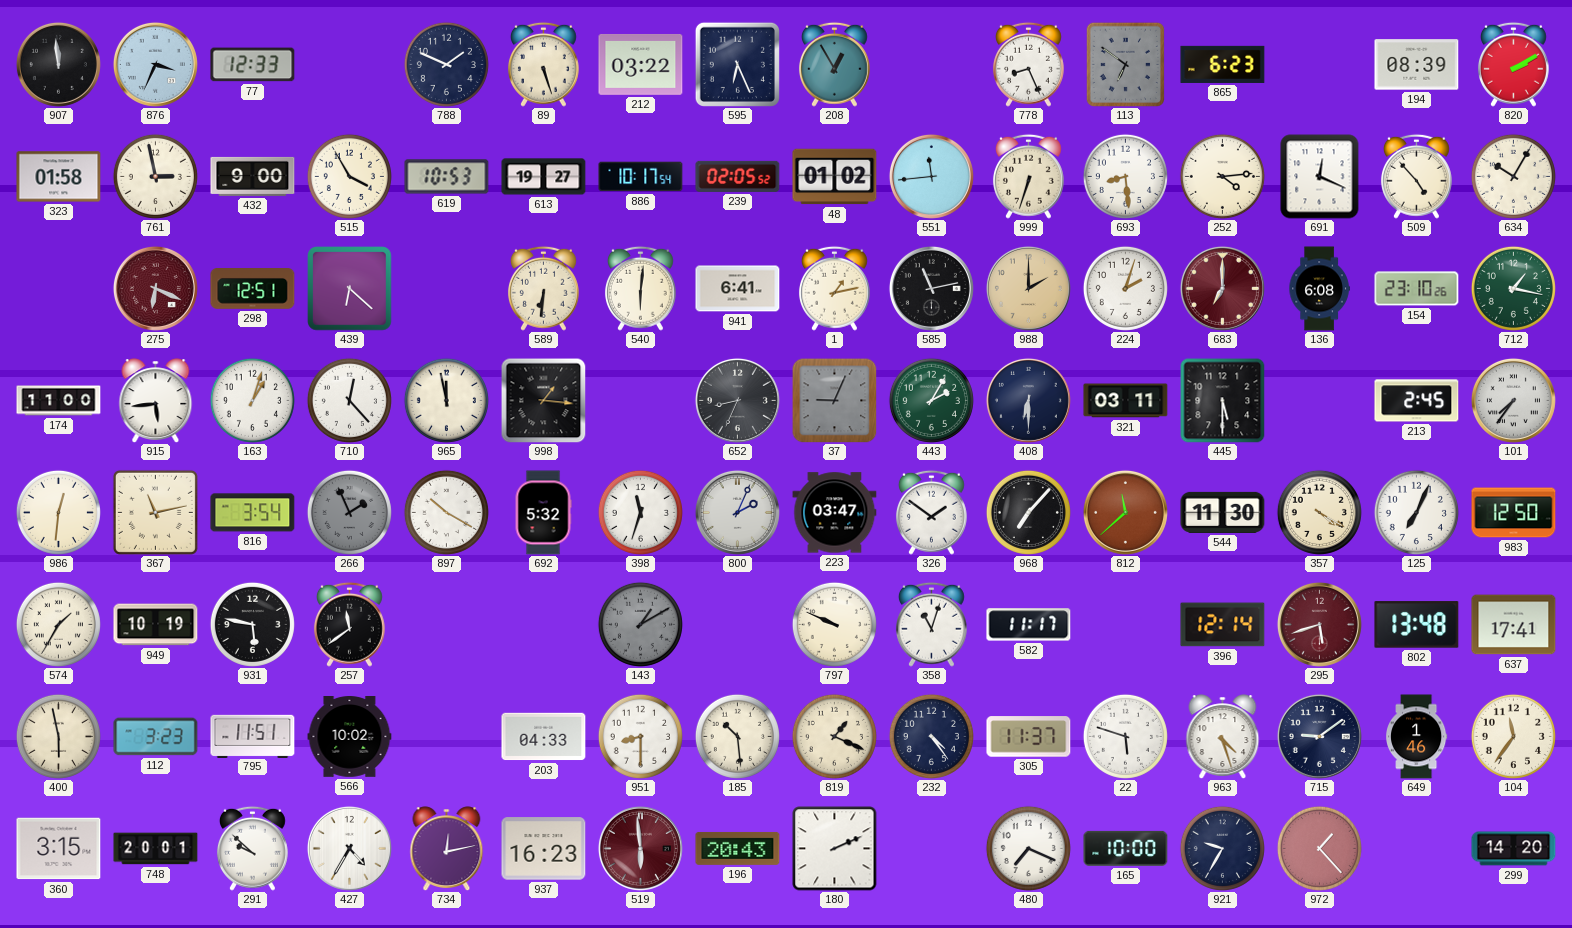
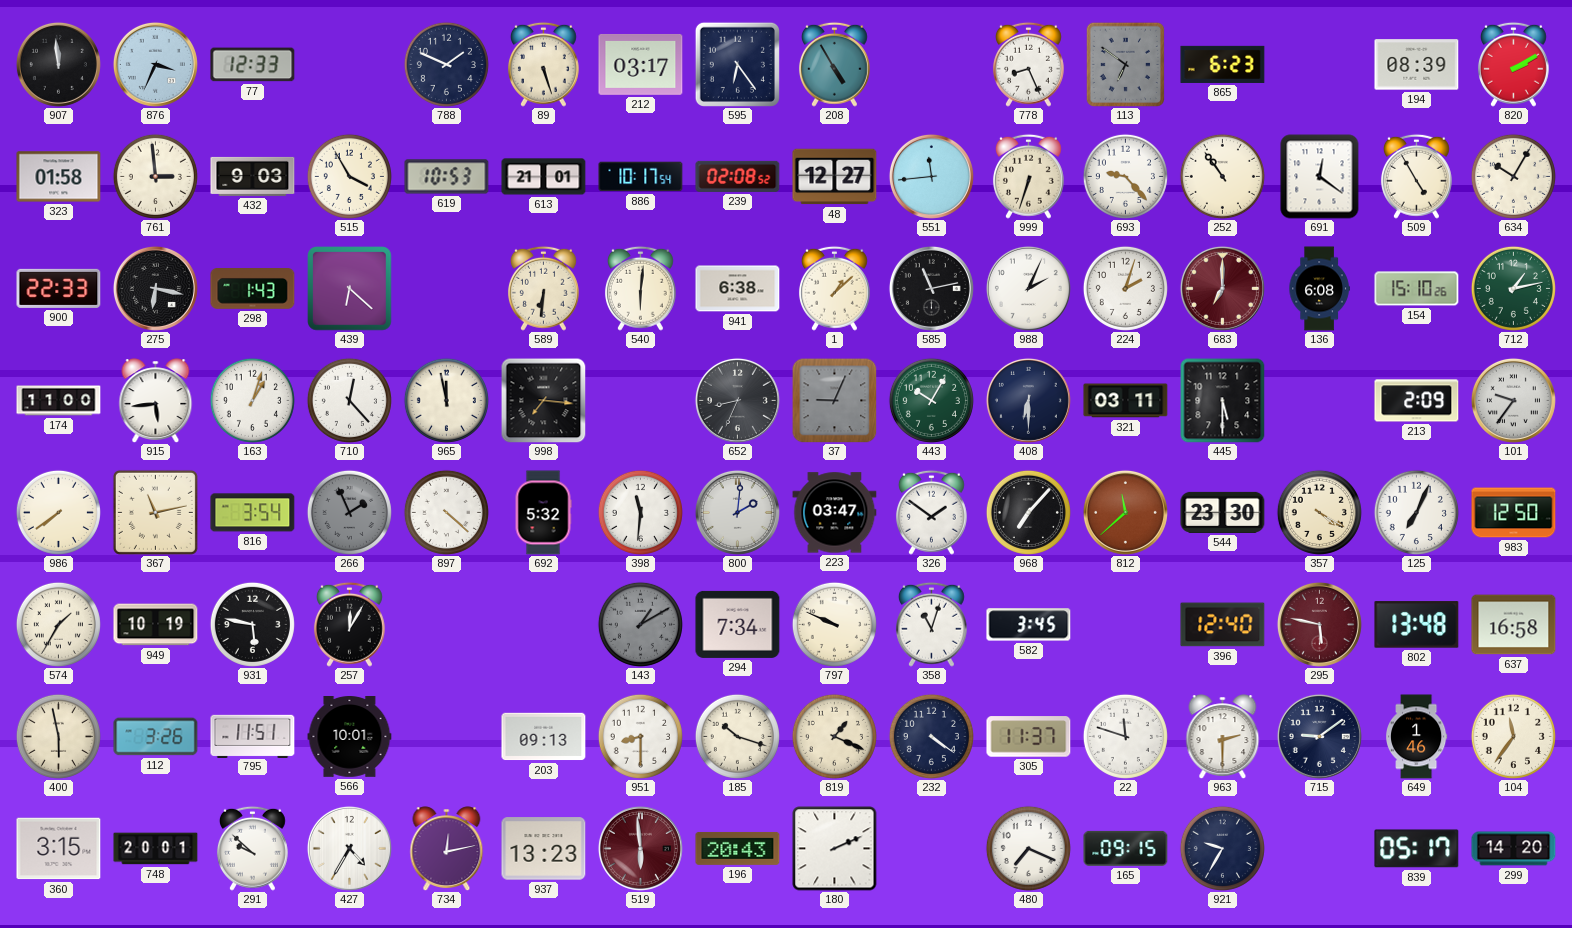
212: 03:22 -> 03:17
595: 6:26 -> 6:24
208: 12:55 -> 4:55
761: 2:58 -> 2:59
432: 9:00 -> 9:03
613: 19:27 -> 21:01
239: 02:05 -> 02:08
48: 01:02 -> 12:27
693: 8:29 -> 9:23
252: 4:14 -> 10:54
691: 12:19 -> 12:21
509: 4:53 -> 4:55
900: none -> 22:33
275: 6:19 -> 6:17
275 dial: burgundy -> black
298: 12:51 -> 1:43
941: 6:41 -> 6:38
1: 1:13 -> 1:08
988: 2:00 -> 2:04
988 dial: champagne -> white
154: 23:10 -> 15:10
712: 1:17 -> 1:13
998: 1:16 -> 7:16
443: 2:05 -> 10:05
213: 2:45 -> 2:09
101: 7:36 -> 9:36
986: 12:31 -> 7:39
897: 10:20 -> 4:22
398: 11:33 -> 11:31
800: 2:04 -> 2:01
544: 11:30 -> 23:30
257: 11:39 -> 12:05
294: none -> 7:34
582: 11:17 -> 3:45
396: 12:14 -> 12:40
295: 5:42 -> 5:47
637: 17:41 -> 16:58
112: 3:23 -> 3:26
566: 10:02 -> 10:01
203: 04:33 -> 09:13
185: 10:29 -> 10:18
232: 4:24 -> 4:21
22: 5:48 -> 11:48
963: 4:27 -> 2:30
937: 16:23 -> 13:23
165: 10:00 -> 09:15
972: 1:23 -> none
839: none -> 05:17
